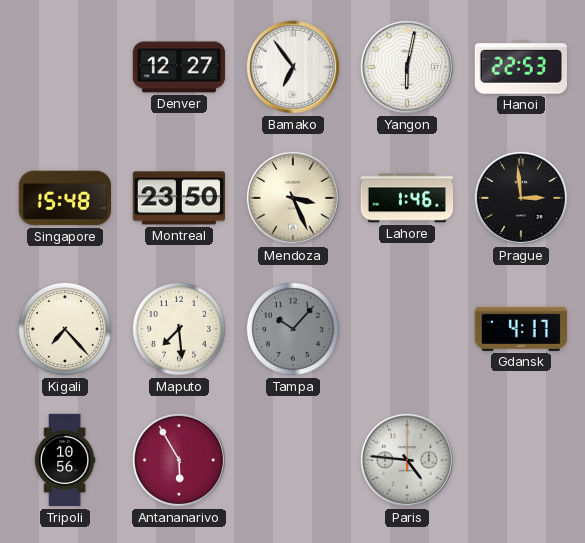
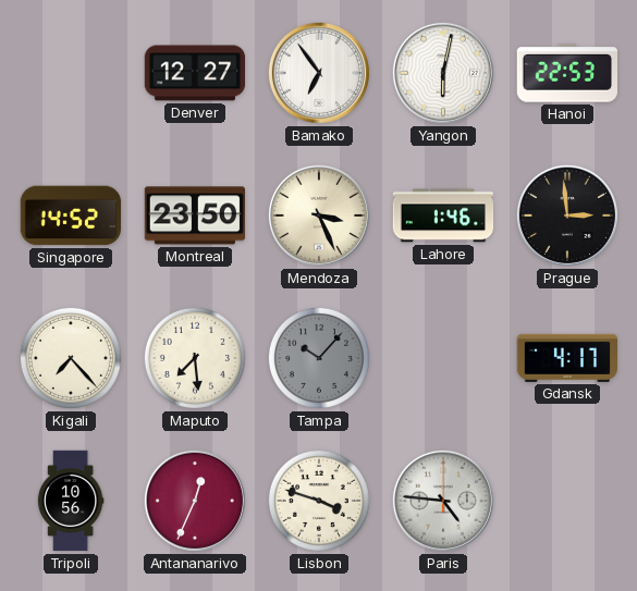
Singapore: 15:48 -> 14:52
Antananarivo: 5:55 -> 12:34
Lisbon: none -> 3:48
